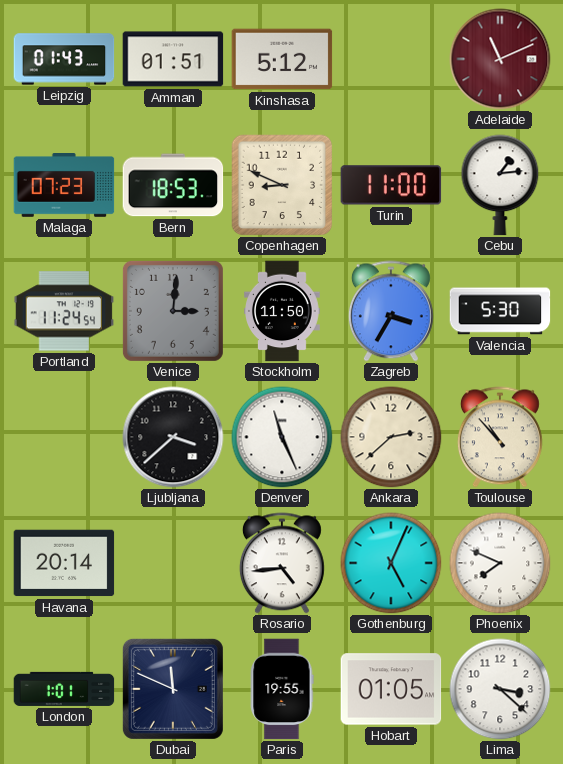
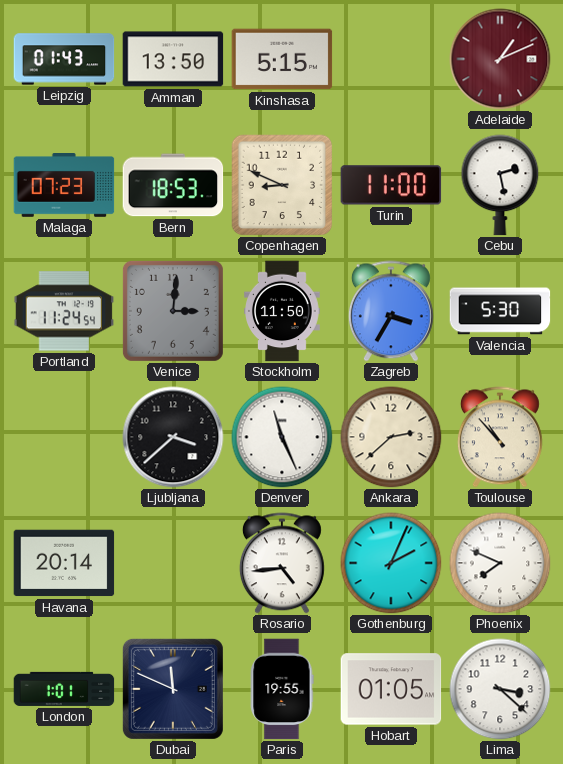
Amman: 01:51 -> 13:50
Kinshasa: 5:12 -> 5:15
Adelaide: 11:11 -> 1:11
Cebu: 1:14 -> 2:28
Gothenburg: 5:04 -> 2:04
